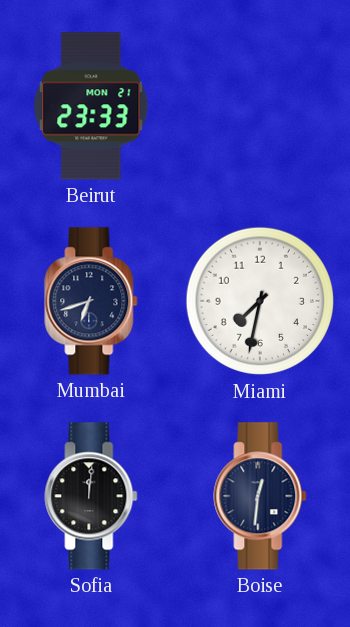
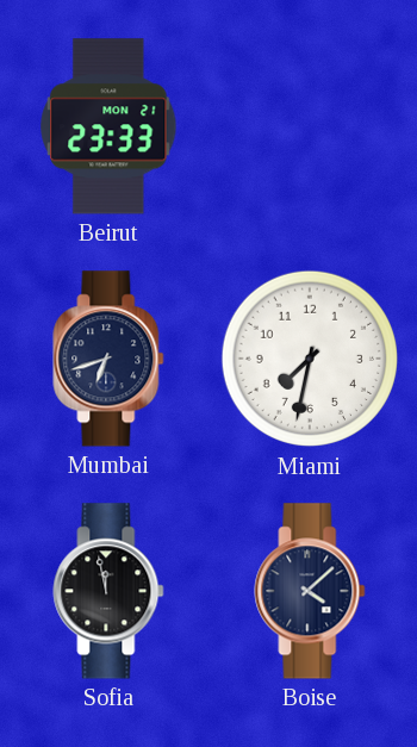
Sofia: 12:01 -> 11:58
Boise: 12:31 -> 4:08
